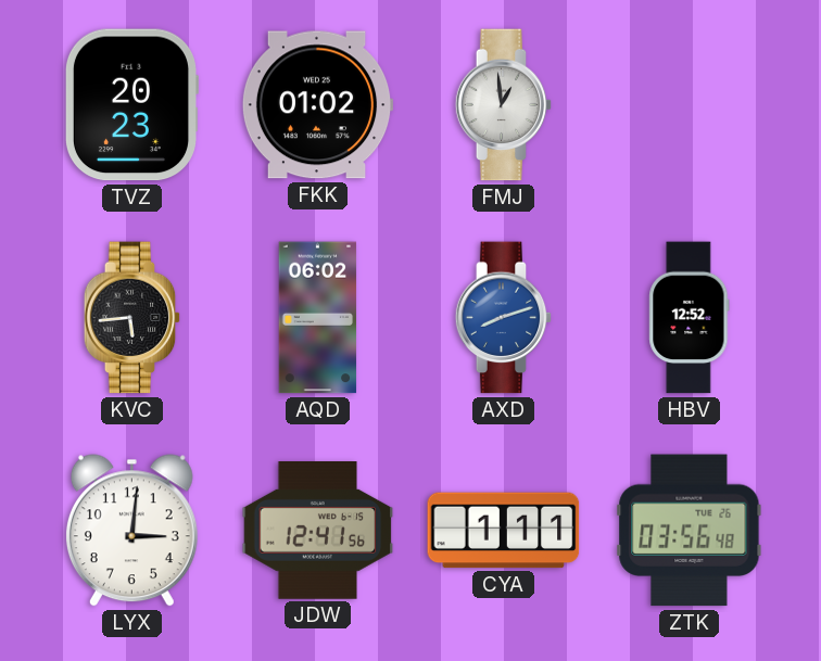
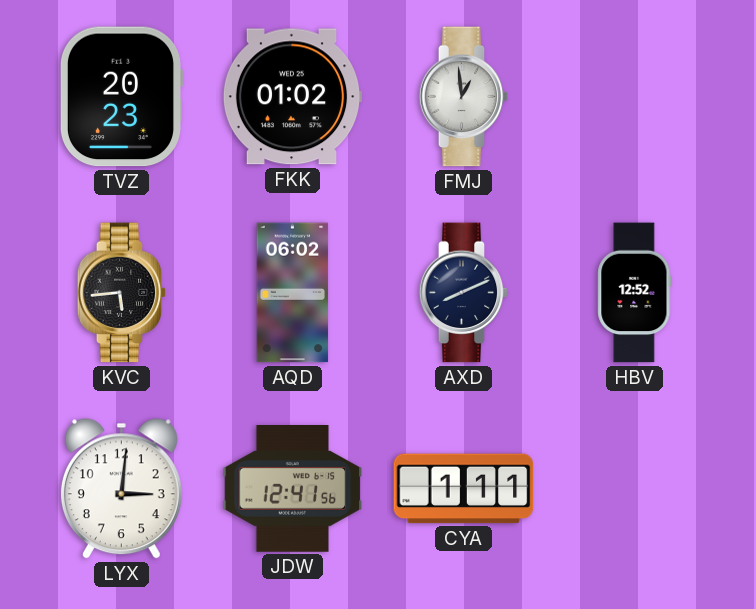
AXD: 8:12 -> 8:11
AXD dial: blue -> navy
ZTK: 03:56 -> none
